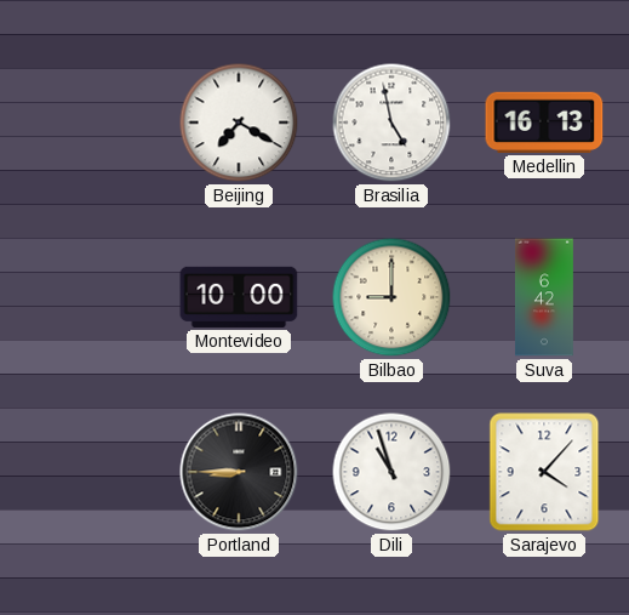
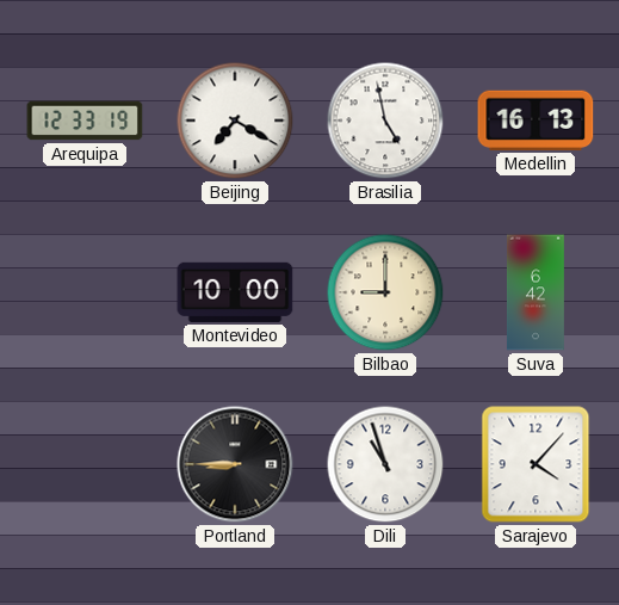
Arequipa: none -> 12:33
